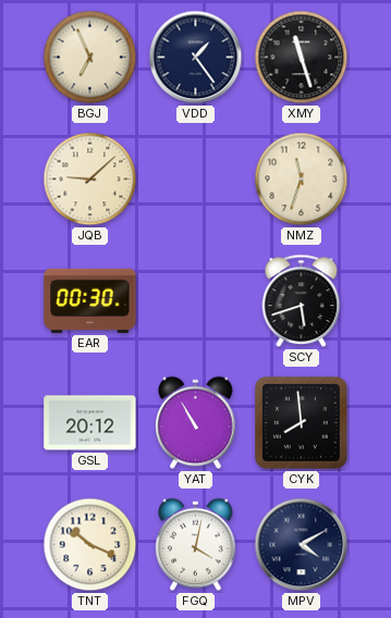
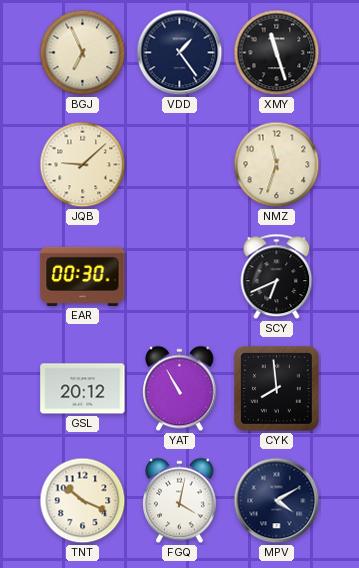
SCY: 5:42 -> 6:41
